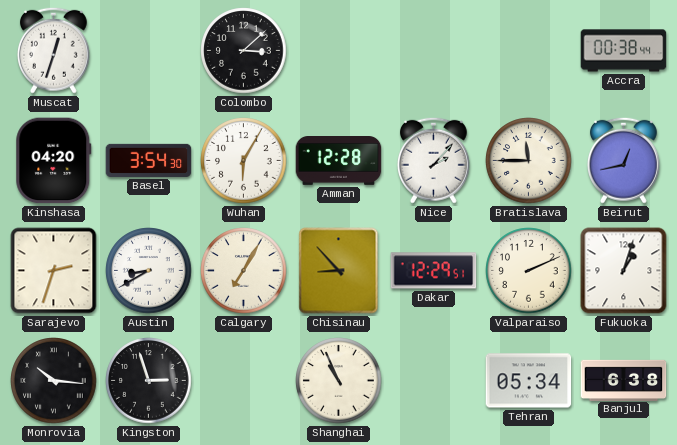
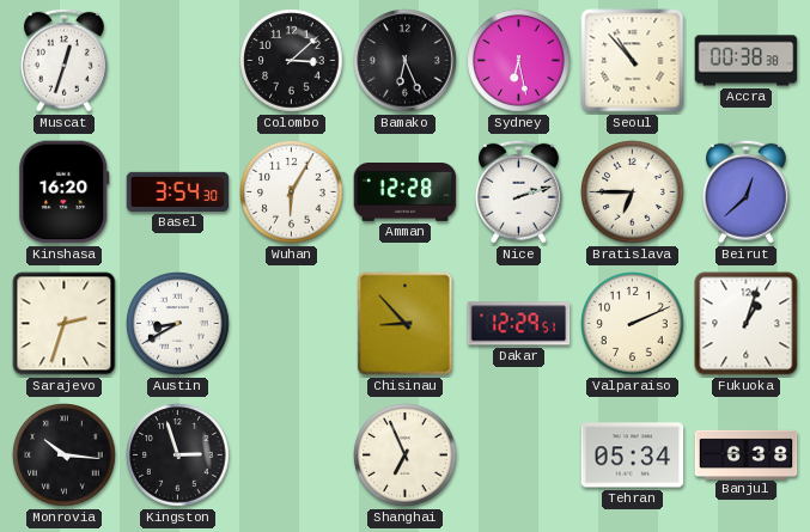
Bamako: none -> 6:26
Sydney: none -> 6:28
Seoul: none -> 10:53
Accra: 00:38:44 -> 00:38:38
Kinshasa: 04:20 -> 16:20
Nice: 2:07 -> 2:12
Bratislava: 11:45 -> 6:45
Beirut: 12:43 -> 12:38
Calgary: 7:05 -> none
Shanghai: 10:56 -> 6:56
